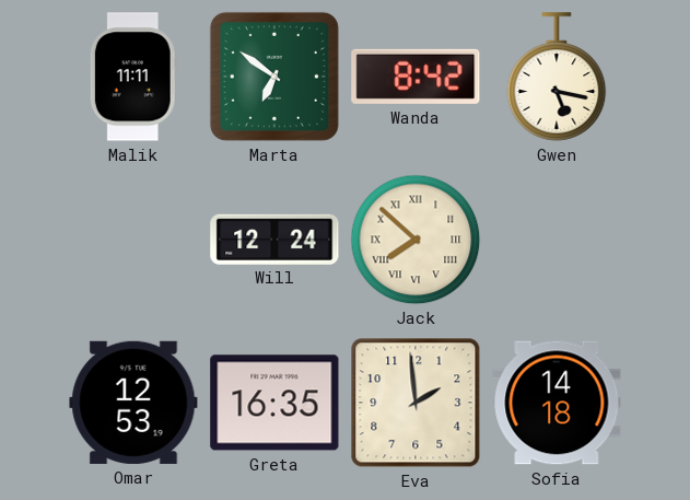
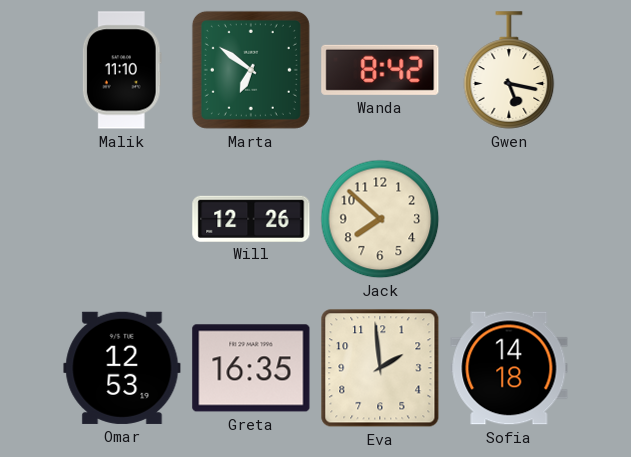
Malik: 11:11 -> 11:10
Will: 12:24 -> 12:26
Jack numerals: Roman -> Arabic
